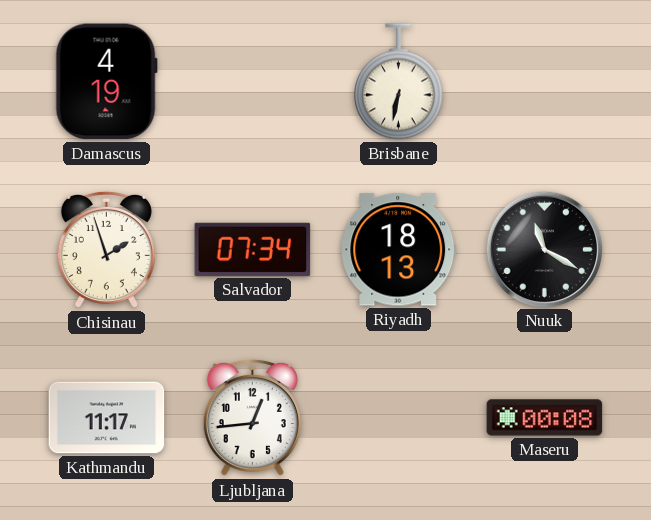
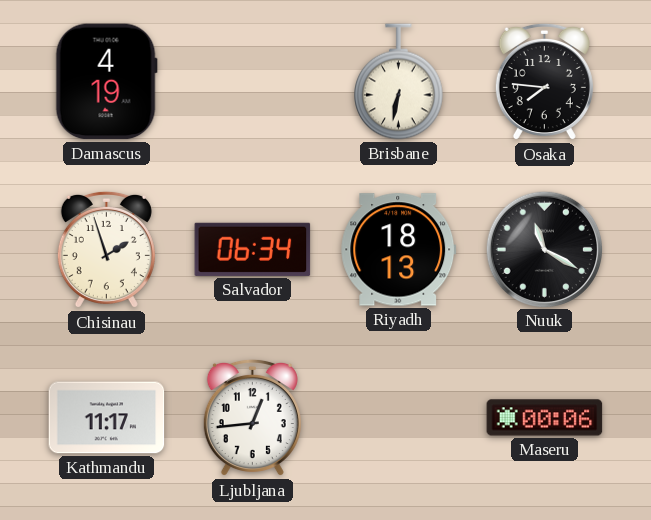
Osaka: none -> 7:46
Salvador: 07:34 -> 06:34
Maseru: 00:08 -> 00:06
